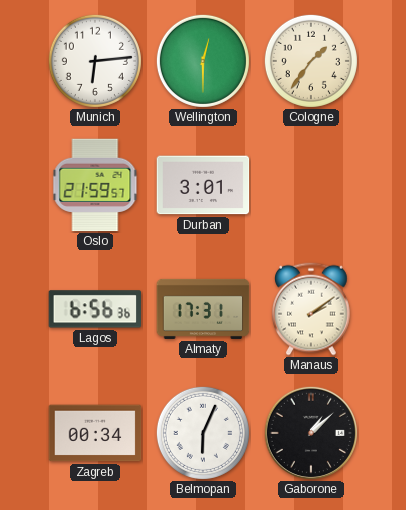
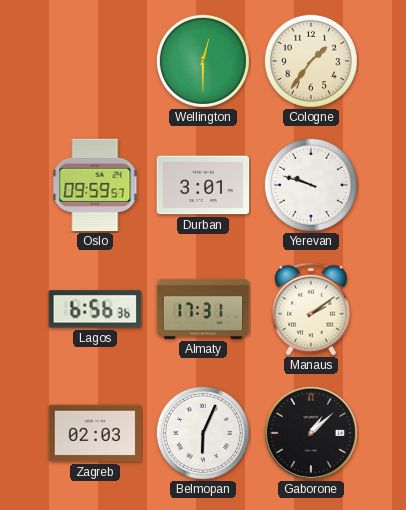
Munich: 6:14 -> none
Oslo: 21:59 -> 09:59
Yerevan: none -> 9:48
Zagreb: 00:34 -> 02:03
